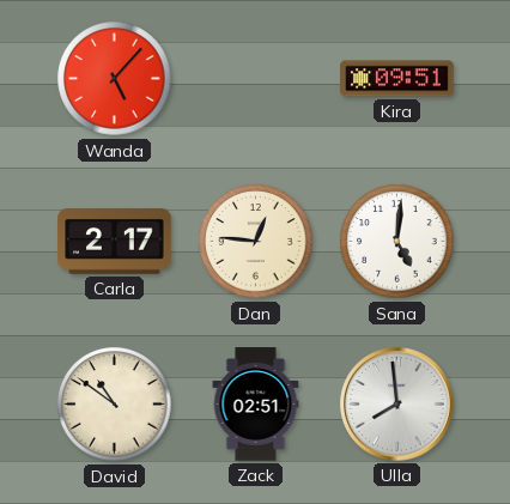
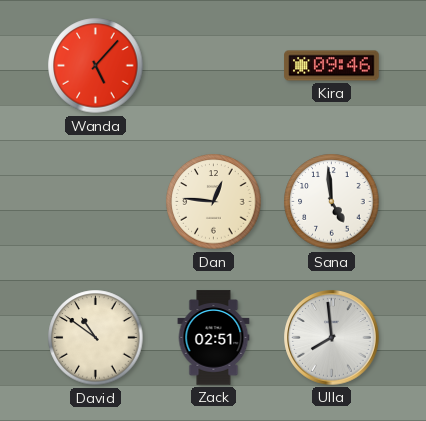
Kira: 09:51 -> 09:46
Carla: 2:17 -> none
Sana: 5:01 -> 4:59
